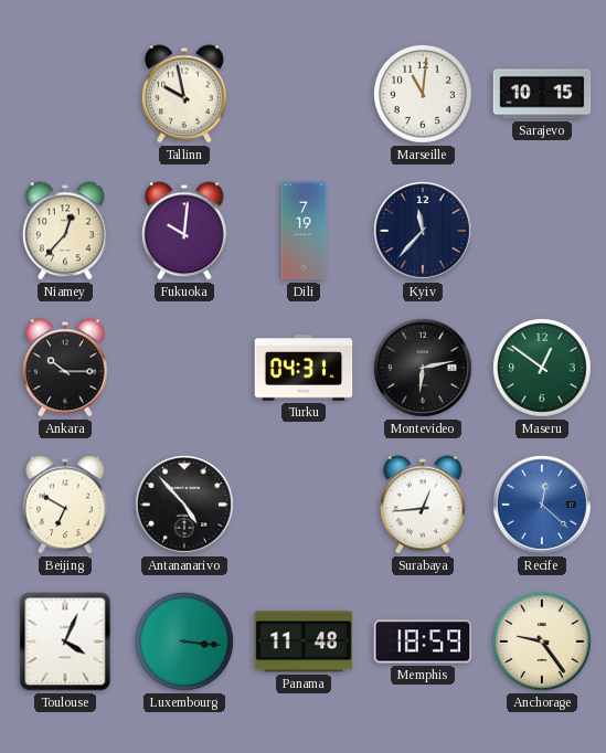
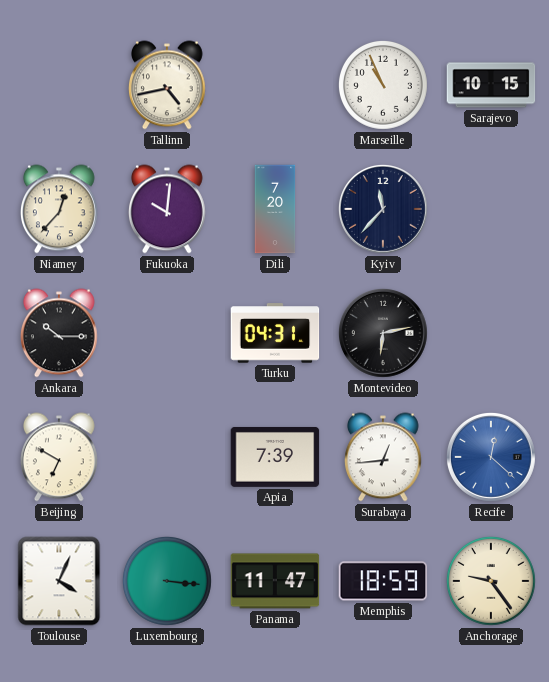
Tallinn: 9:58 -> 4:43
Marseille: 11:01 -> 10:56
Dili: 7:19 -> 7:20
Maseru: 12:51 -> none
Antananarivo: 4:53 -> none
Apia: none -> 7:39
Panama: 11:48 -> 11:47
